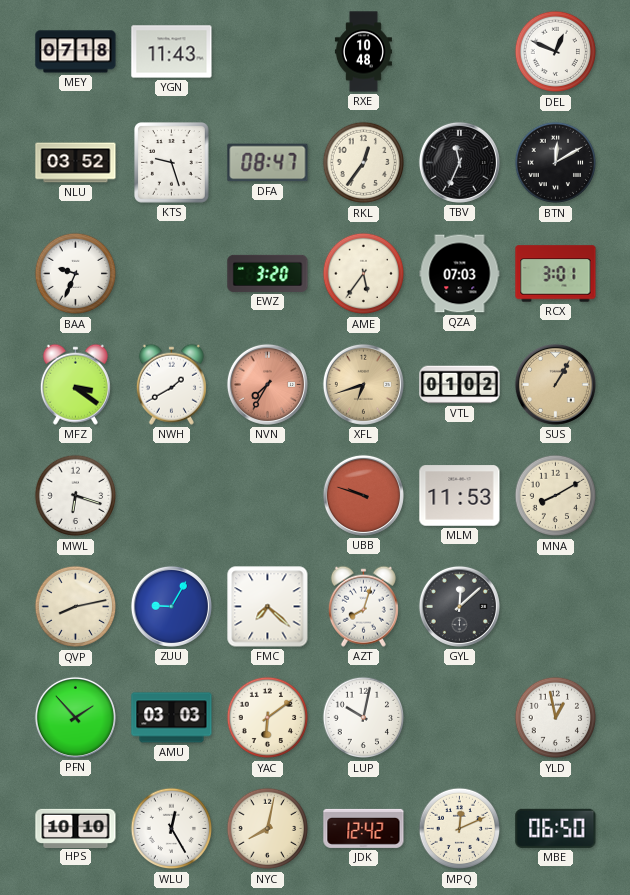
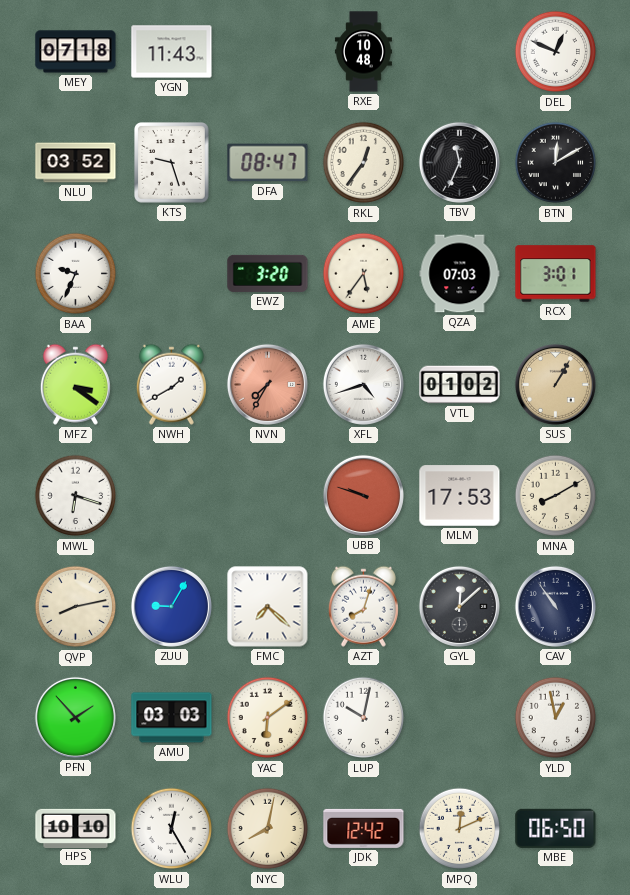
XFL: 6:42 -> 4:42
XFL dial: champagne -> white
MLM: 11:53 -> 17:53
CAV: none -> 10:54
